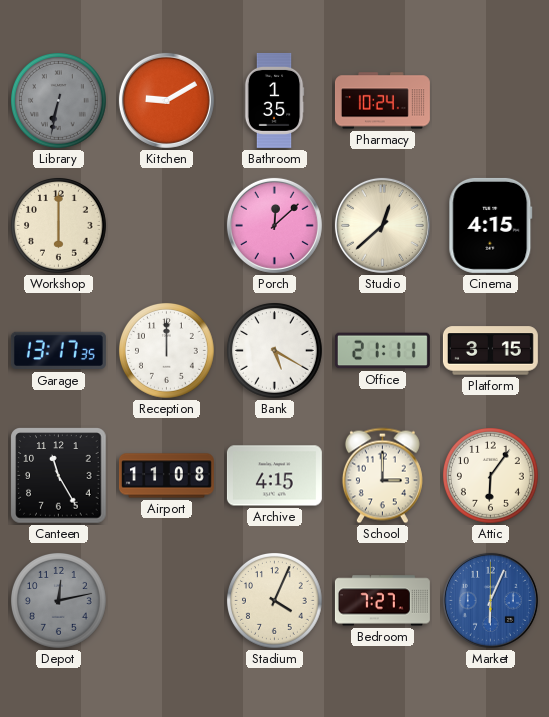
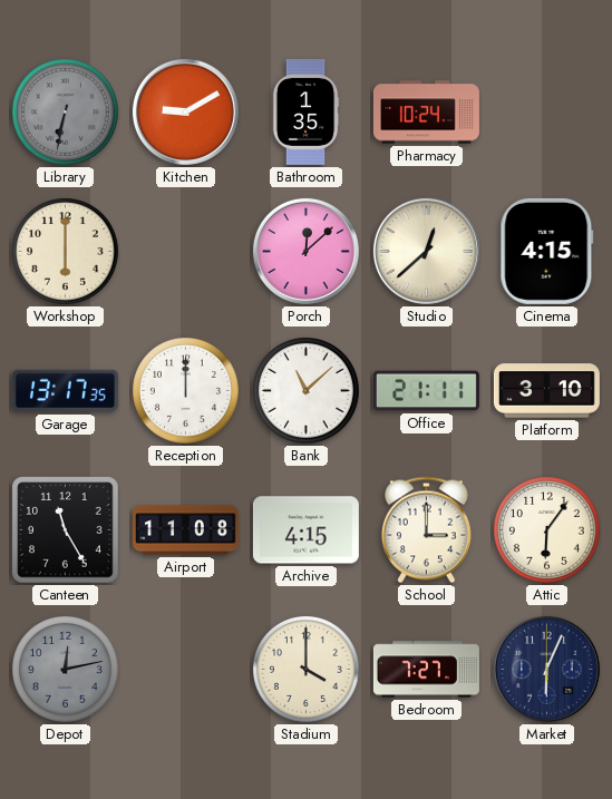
Bank: 5:20 -> 11:08
Platform: 3:15 -> 3:10
Stadium: 4:04 -> 4:00
Market dial: blue -> navy
